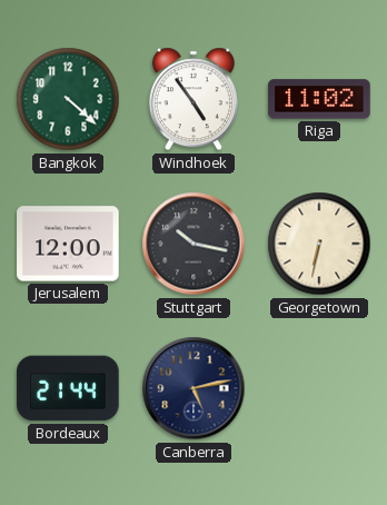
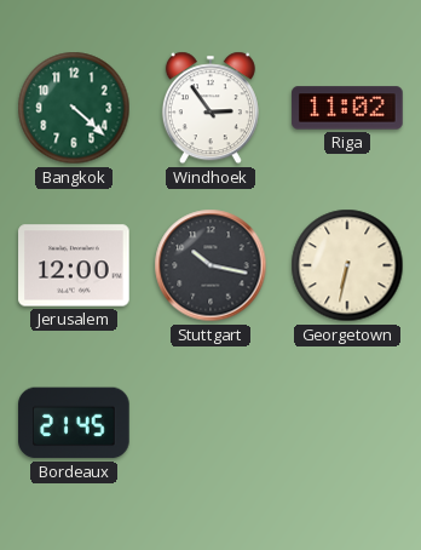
Windhoek: 4:54 -> 2:54
Bordeaux: 21:44 -> 21:45
Canberra: 5:13 -> none
